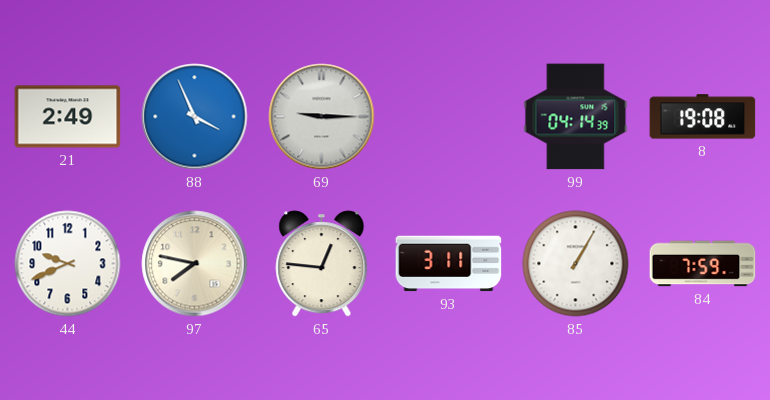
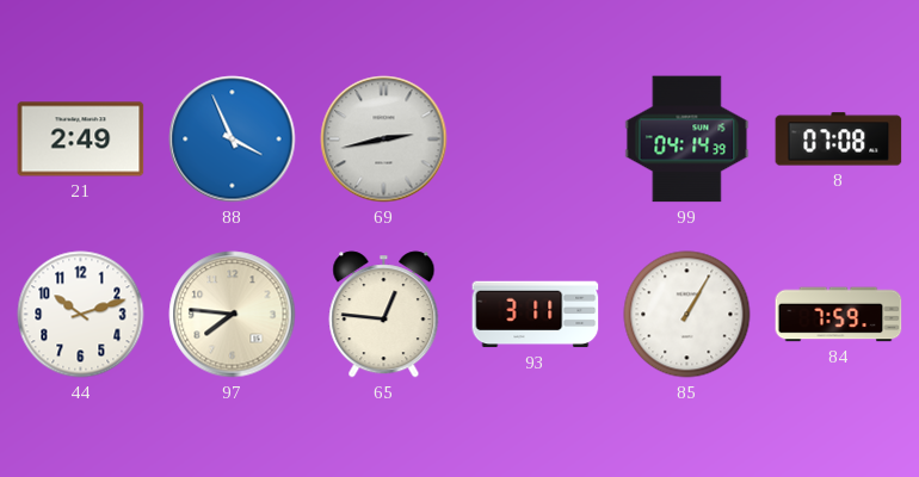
69: 9:15 -> 2:43
8: 19:08 -> 07:08
44: 9:41 -> 10:12
97: 7:47 -> 7:46
